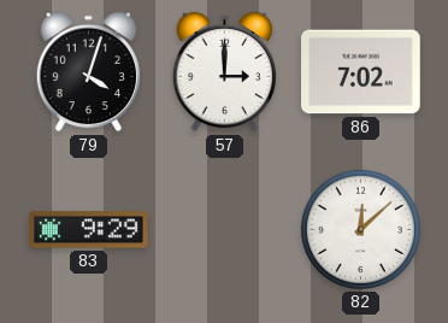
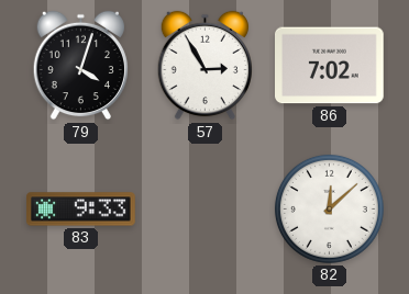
57: 3:00 -> 2:55
83: 9:29 -> 9:33
